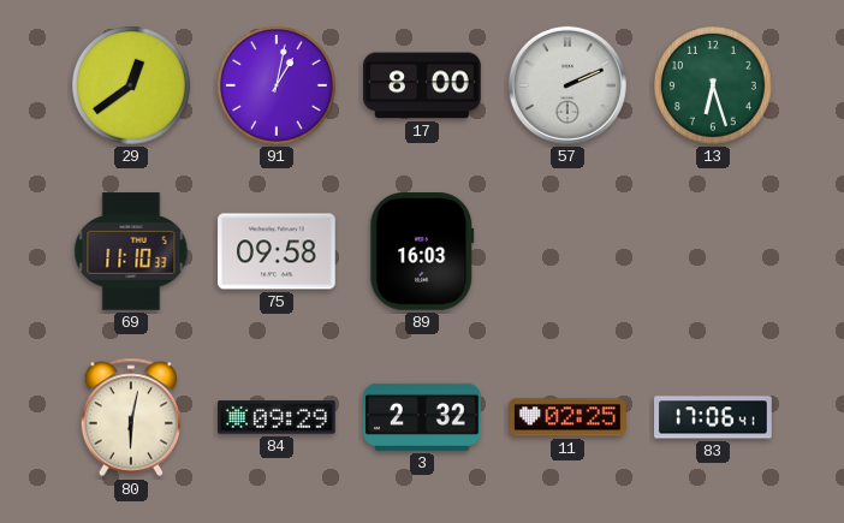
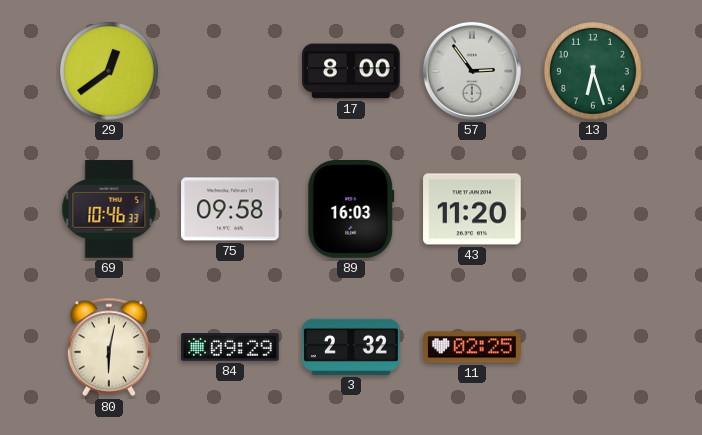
91: 1:02 -> none
57: 2:11 -> 2:54
69: 11:10 -> 10:46
43: none -> 11:20
83: 17:06 -> none
